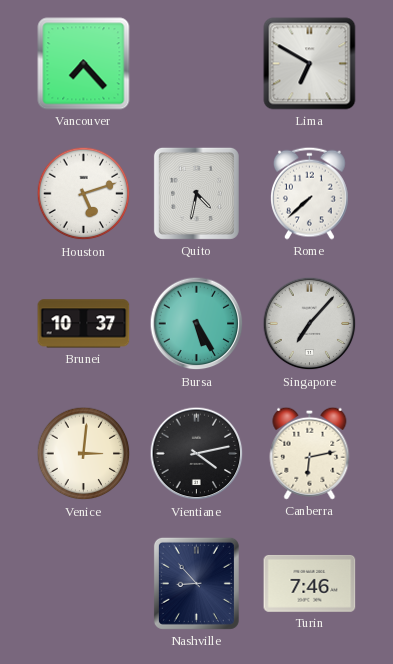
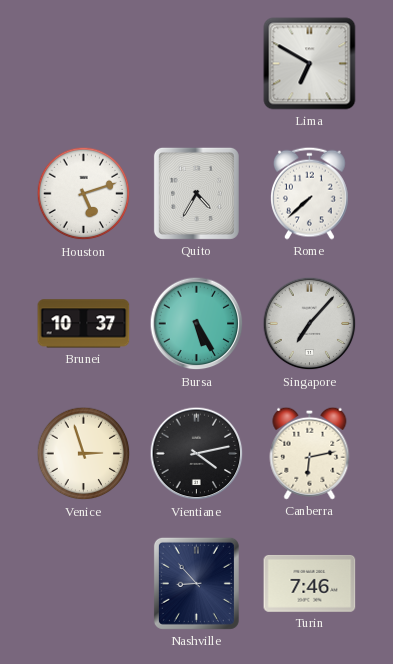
Vancouver: 7:23 -> none
Quito: 4:32 -> 4:35
Venice: 3:01 -> 2:57
